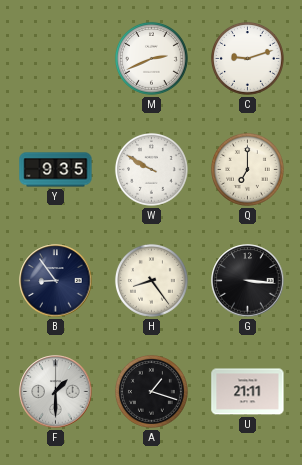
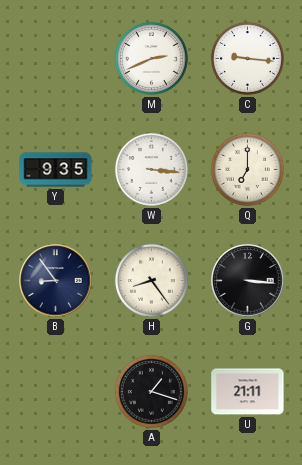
C: 9:12 -> 9:16
W: 9:50 -> 3:16
F: 1:30 -> none
